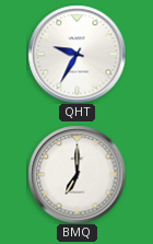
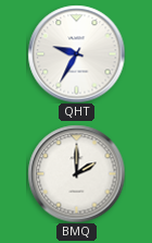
BMQ: 7:00 -> 2:00
